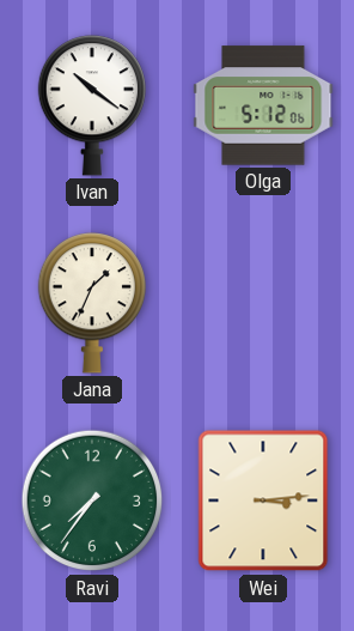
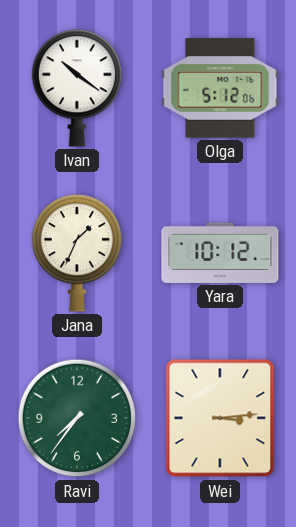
Yara: none -> 10:12
